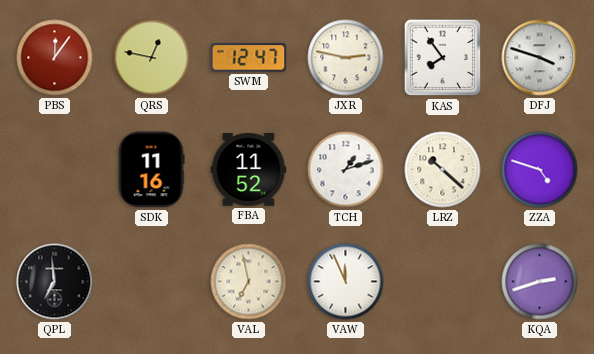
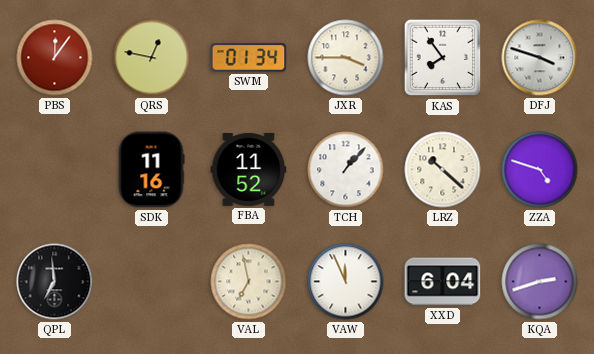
SWM: 12:47 -> 01:34
JXR: 2:47 -> 3:45
TCH: 1:12 -> 1:07
XXD: none -> 6:04
